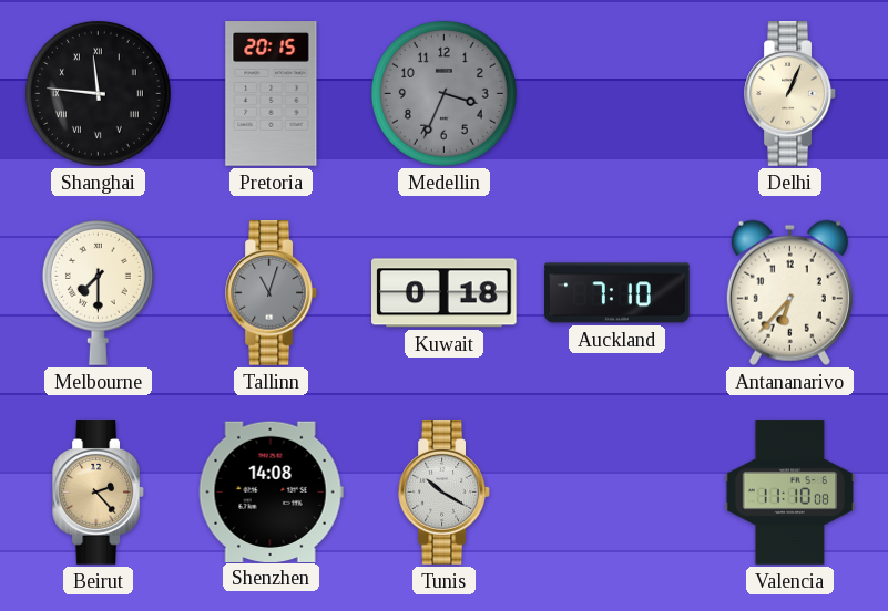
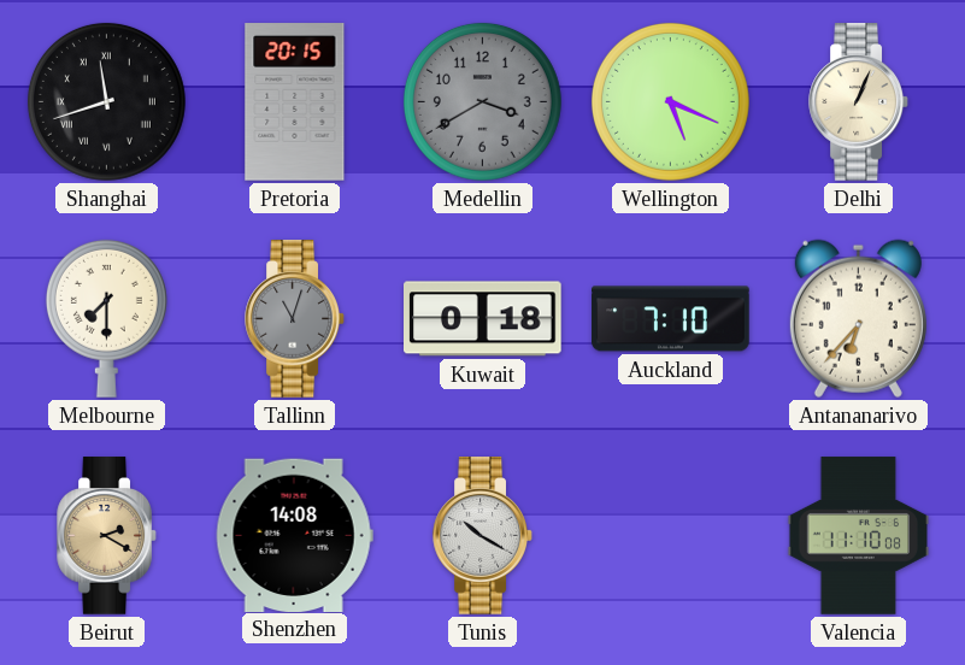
Shanghai: 11:46 -> 11:42
Medellin: 3:34 -> 3:40
Wellington: none -> 5:19
Beirut: 2:23 -> 2:20
